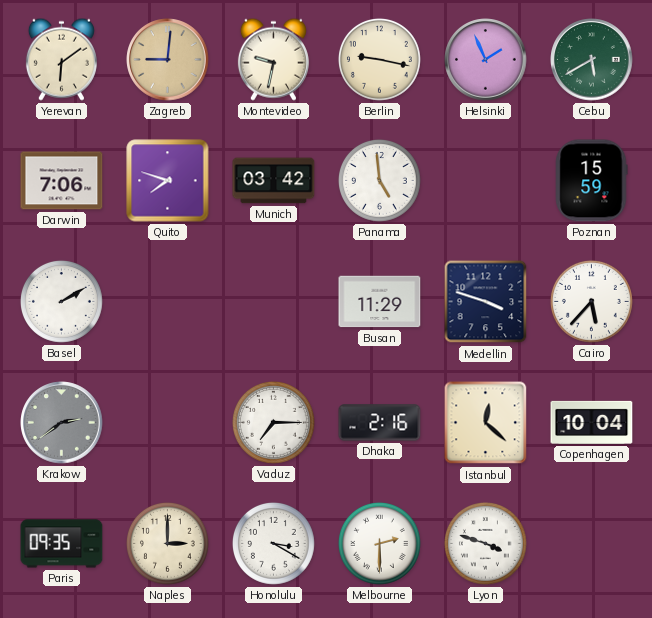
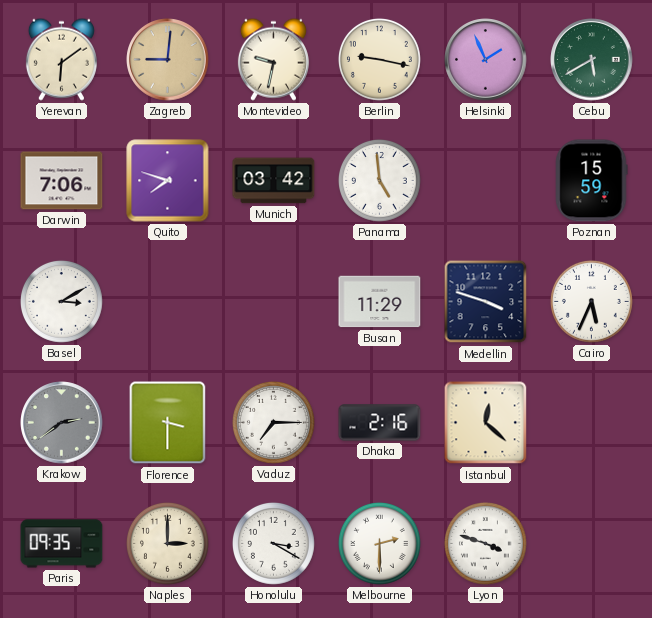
Basel: 2:10 -> 3:10
Cairo: 5:37 -> 5:34
Florence: none -> 3:30
Copenhagen: 10:04 -> none
